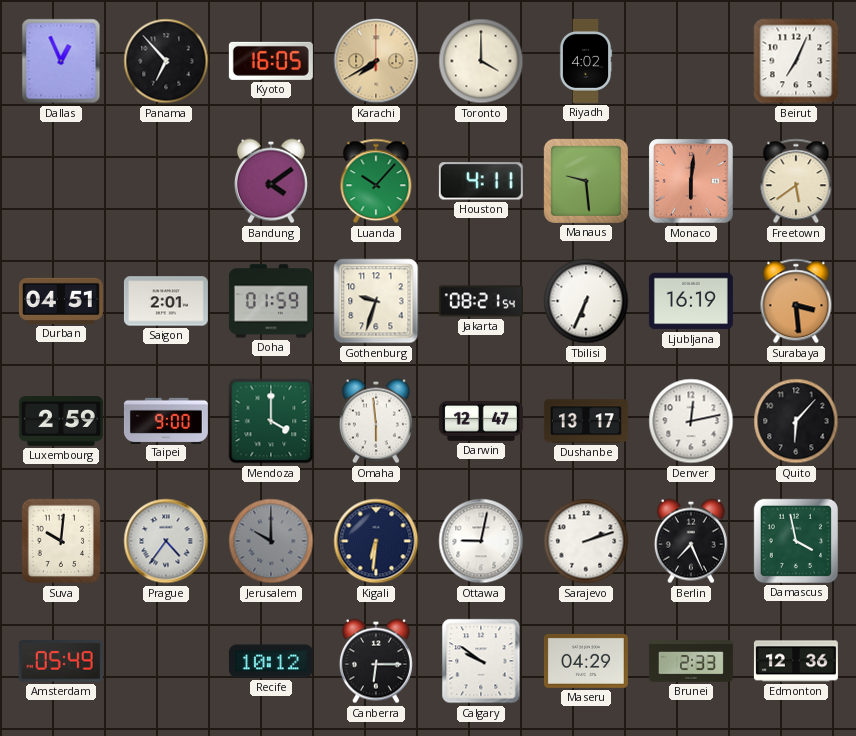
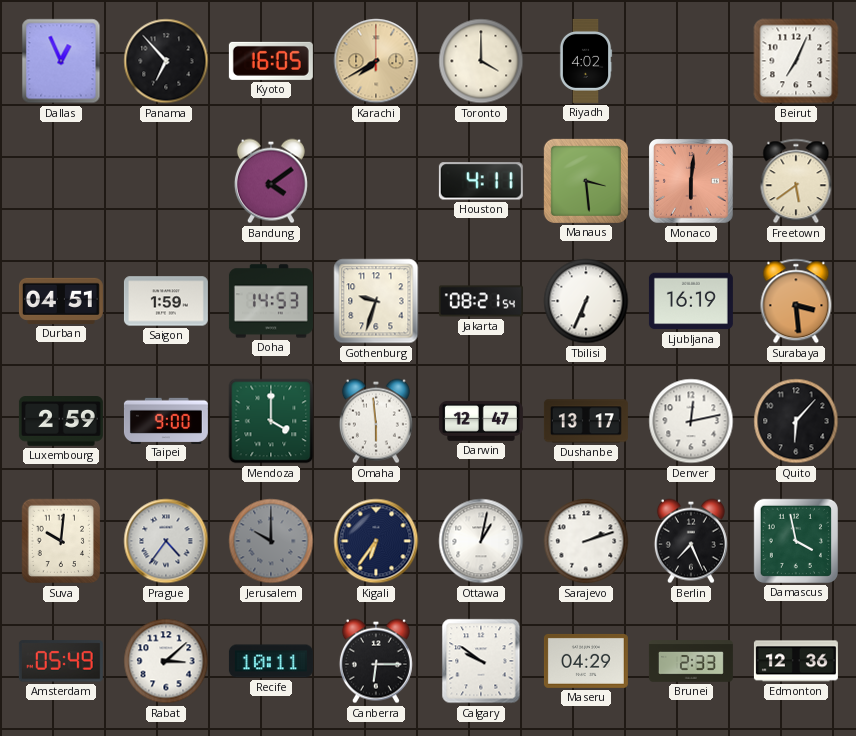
Luanda: 10:07 -> none
Manaus: 9:29 -> 3:29
Saigon: 2:01 -> 1:59
Doha: 01:59 -> 14:53
Kigali: 6:31 -> 6:36
Ottawa: 9:02 -> 1:02
Rabat: none -> 3:08
Recife: 10:12 -> 10:11
